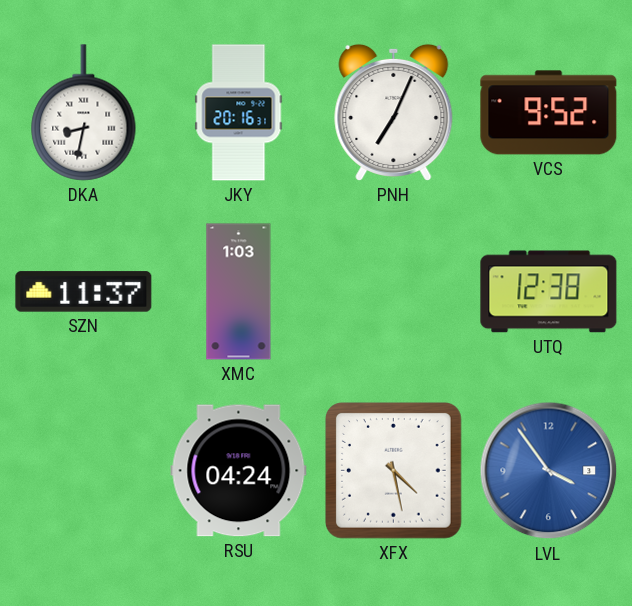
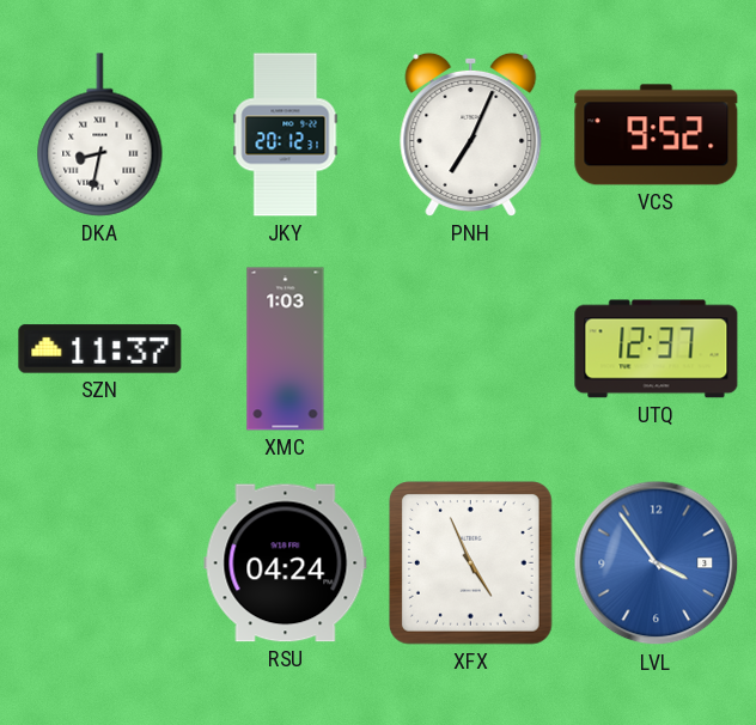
JKY: 20:16 -> 20:12
UTQ: 12:38 -> 12:37
XFX: 4:28 -> 4:56
